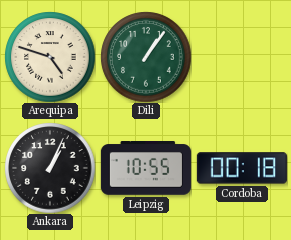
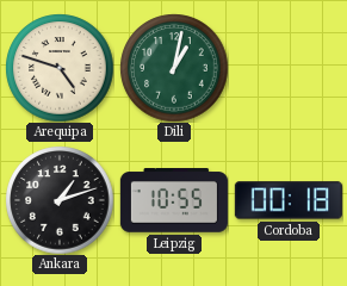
Dili: 1:06 -> 1:02
Ankara: 1:04 -> 1:12
